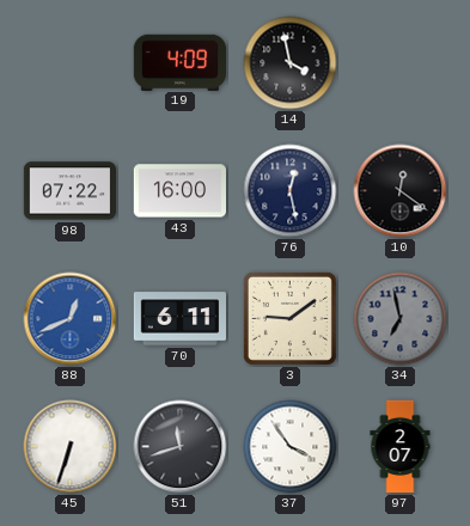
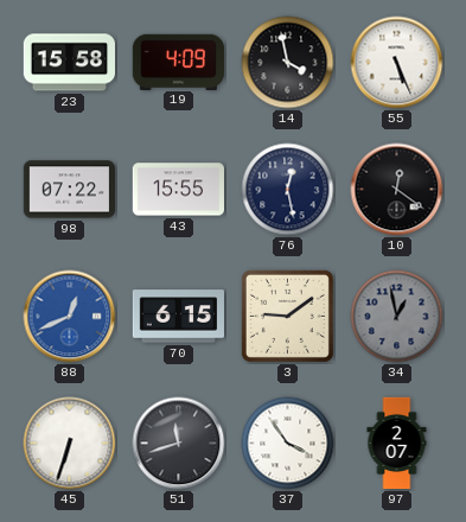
23: none -> 15:58
55: none -> 5:26
43: 16:00 -> 15:55
70: 6:11 -> 6:15
34: 6:58 -> 12:58
